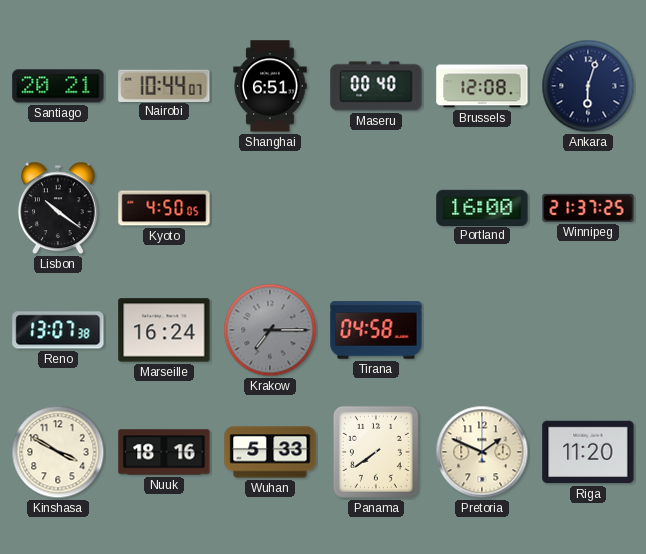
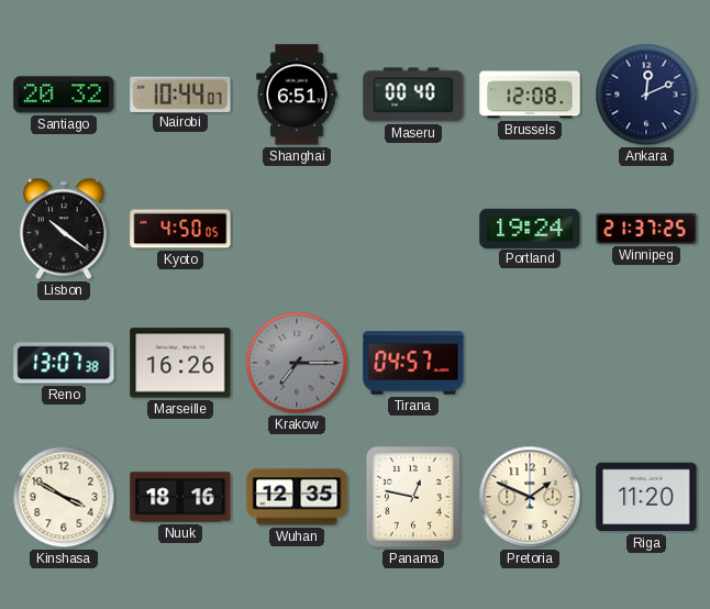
Santiago: 20:21 -> 20:32
Ankara: 6:03 -> 12:11
Portland: 16:00 -> 19:24
Marseille: 16:24 -> 16:26
Tirana: 04:58 -> 04:57
Wuhan: 5:33 -> 12:35
Panama: 7:39 -> 12:47
